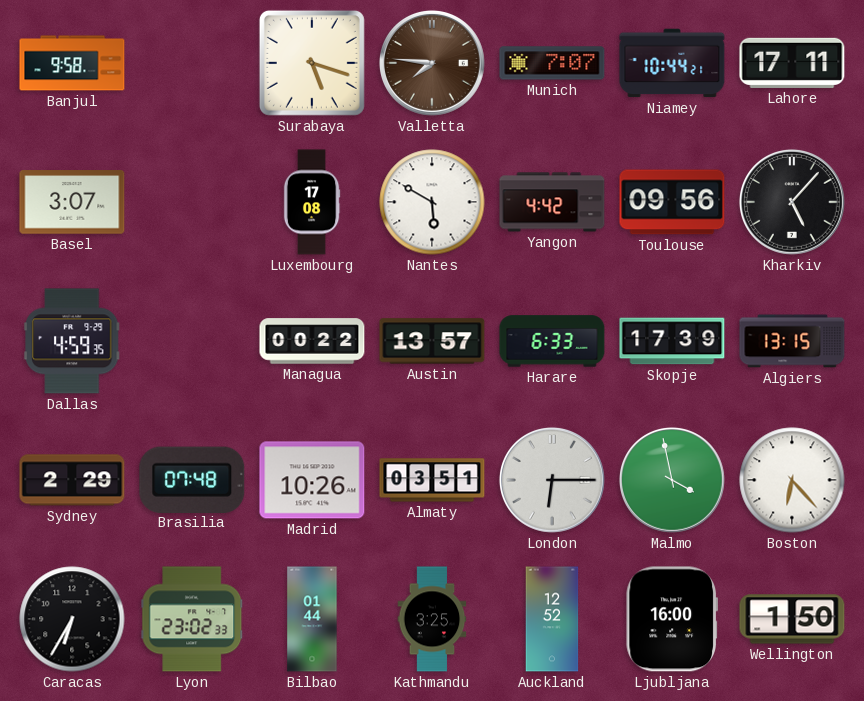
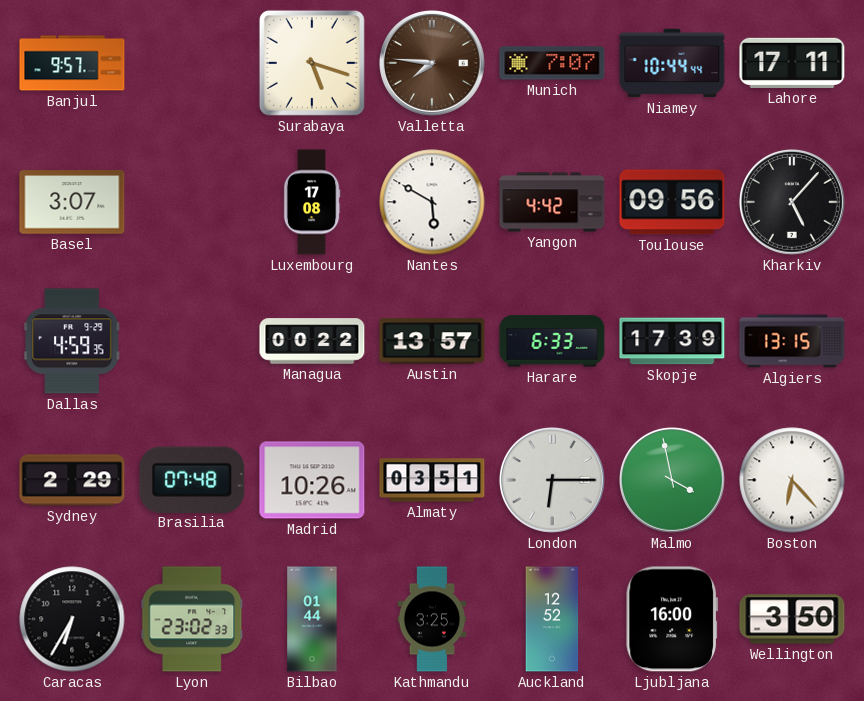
Banjul: 9:58 -> 9:57
Niamey: 10:44:21 -> 10:44:44
Wellington: 1:50 -> 3:50
